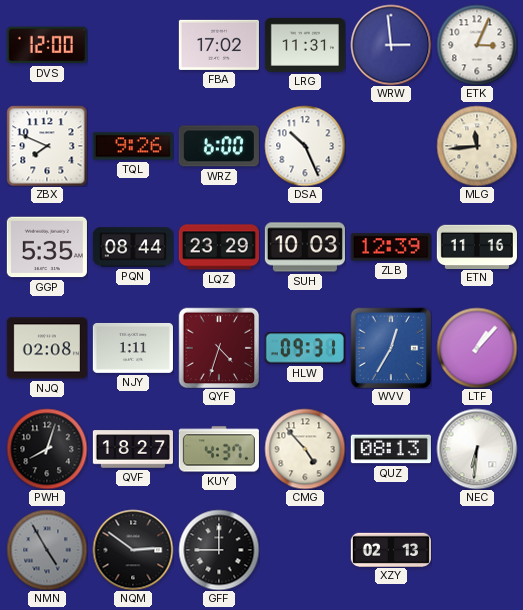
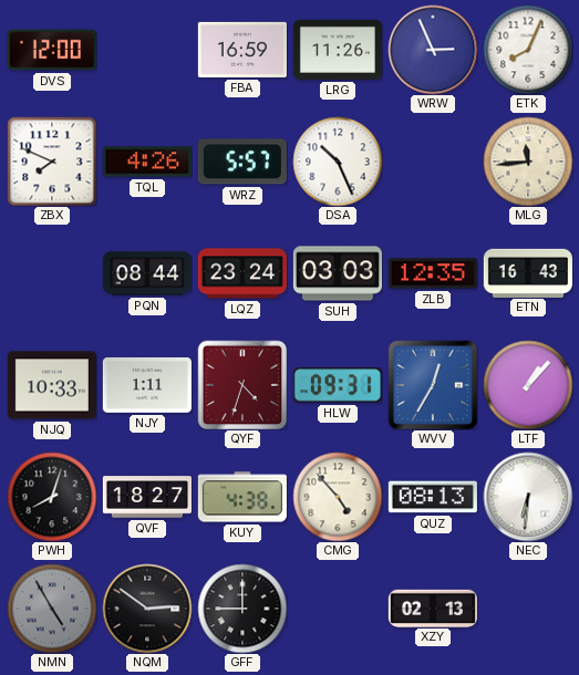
FBA: 17:02 -> 16:59
LRG: 11:31 -> 11:26
WRW: 2:59 -> 2:56
ETK: 3:04 -> 8:04
TQL: 9:26 -> 4:26
WRZ: 6:00 -> 5:57
GGP: 5:35 -> none
LQZ: 23:29 -> 23:24
SUH: 10:03 -> 03:03
ZLB: 12:39 -> 12:35
ETN: 11:16 -> 16:43
NJQ: 02:08 -> 10:33
KUY: 4:37 -> 4:38
